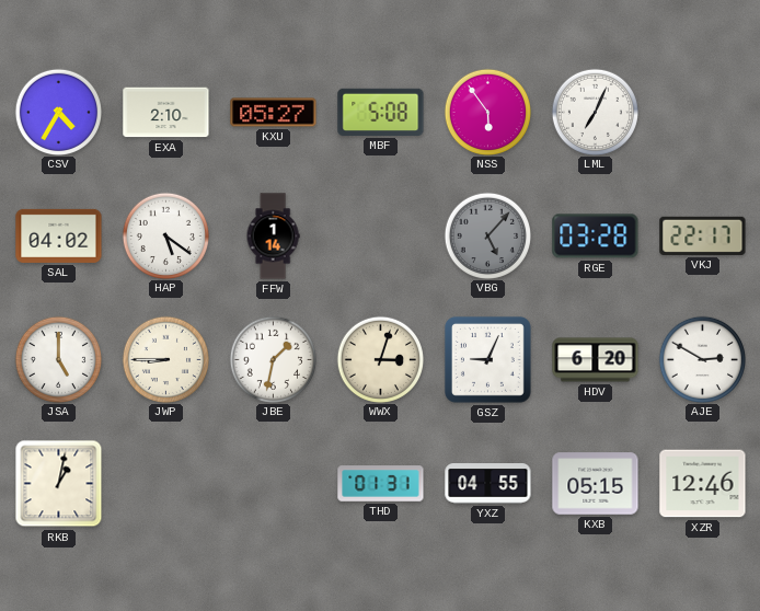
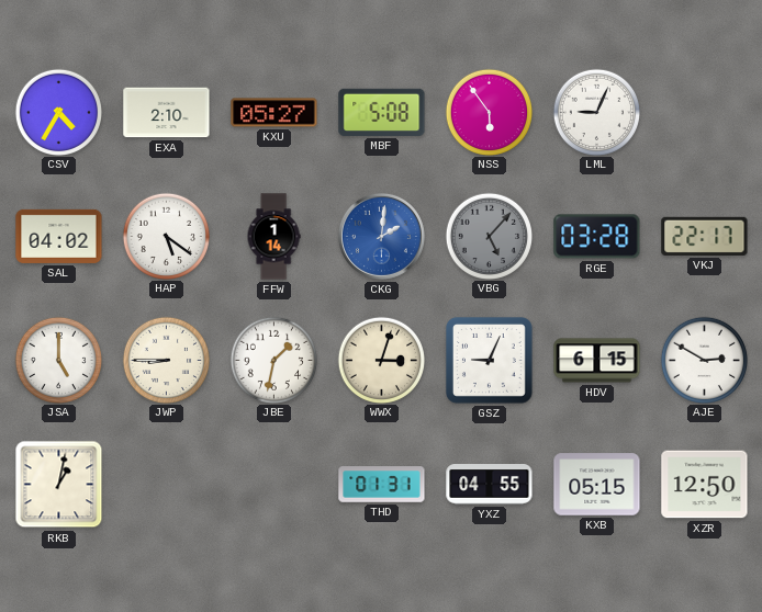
LML: 7:04 -> 9:04
CKG: none -> 2:01
HDV: 6:20 -> 6:15
XZR: 12:46 -> 12:50
